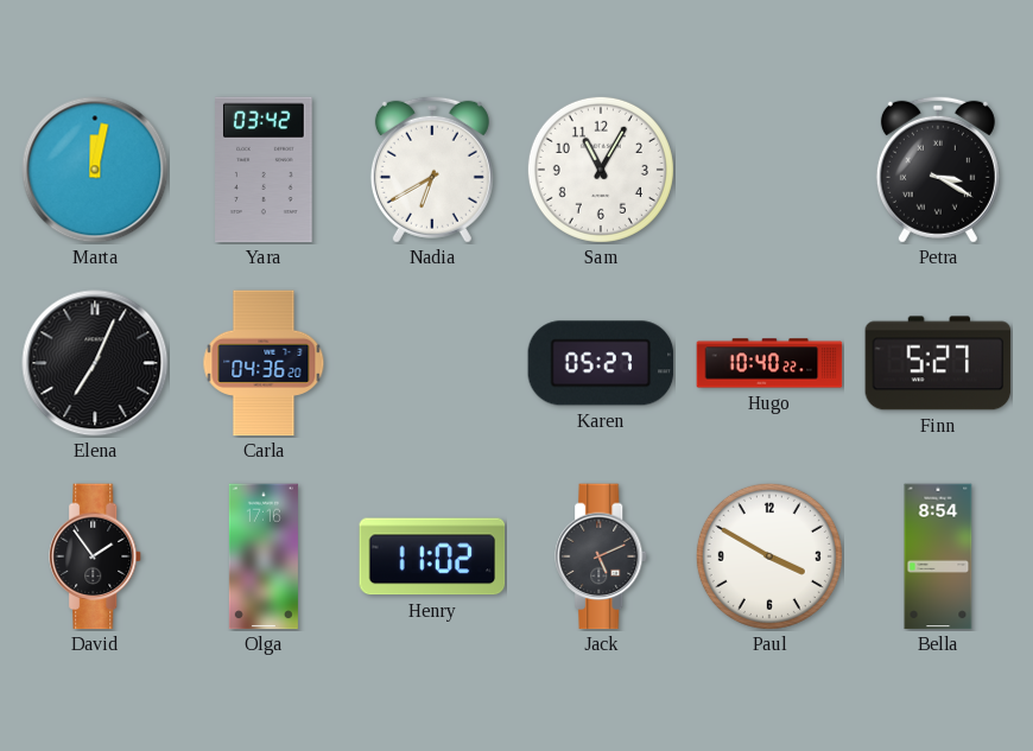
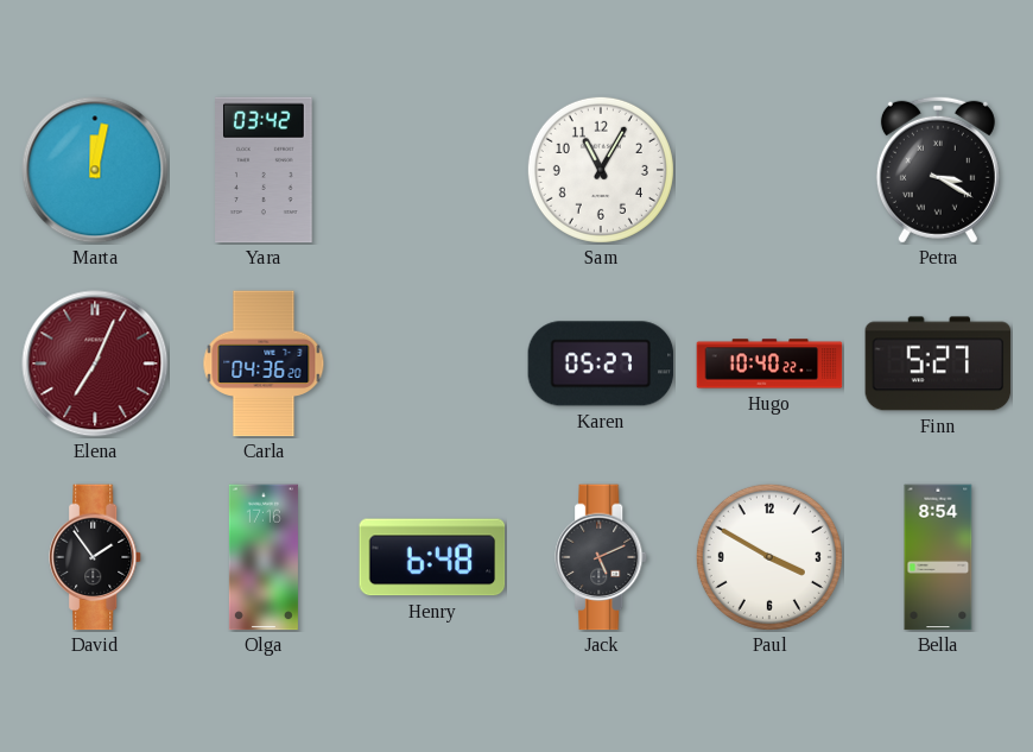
Nadia: 6:40 -> none
Elena dial: black -> burgundy
Henry: 11:02 -> 6:48
